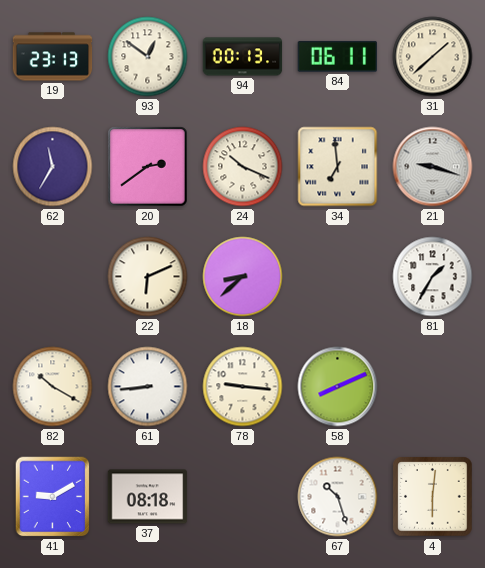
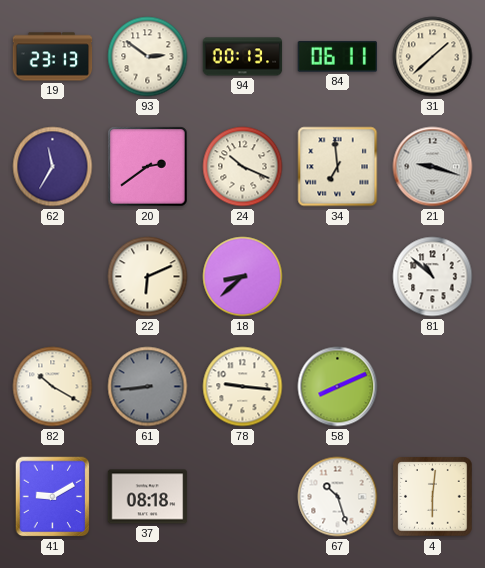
93: 12:51 -> 2:51
81: 1:35 -> 10:52
61 dial: white -> grey
